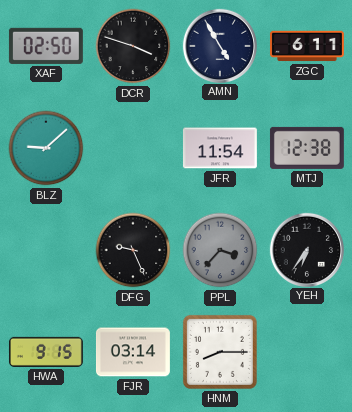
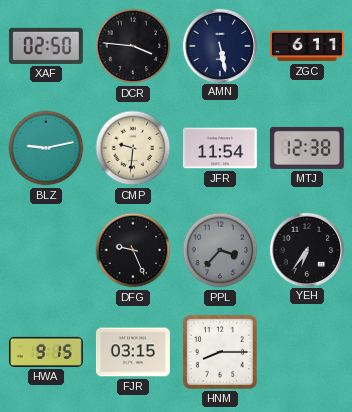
DCR: 3:48 -> 3:46
AMN: 4:55 -> 5:28
BLZ: 9:08 -> 9:13
CMP: none -> 9:31
FJR: 03:14 -> 03:15
